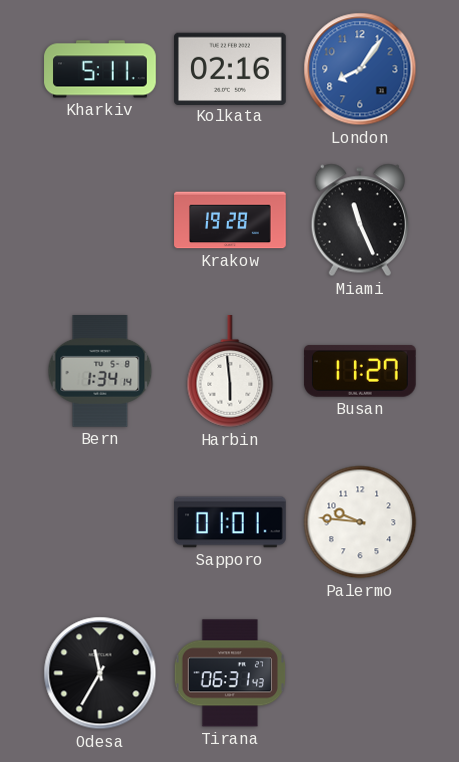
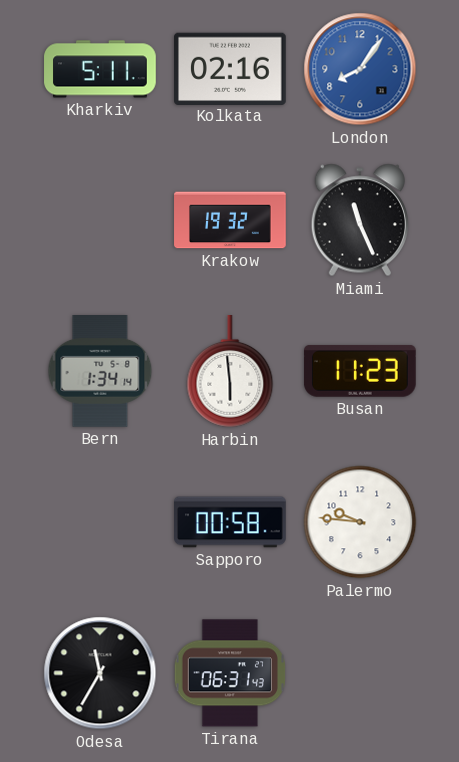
Krakow: 19:28 -> 19:32
Busan: 11:27 -> 11:23
Sapporo: 01:01 -> 00:58
